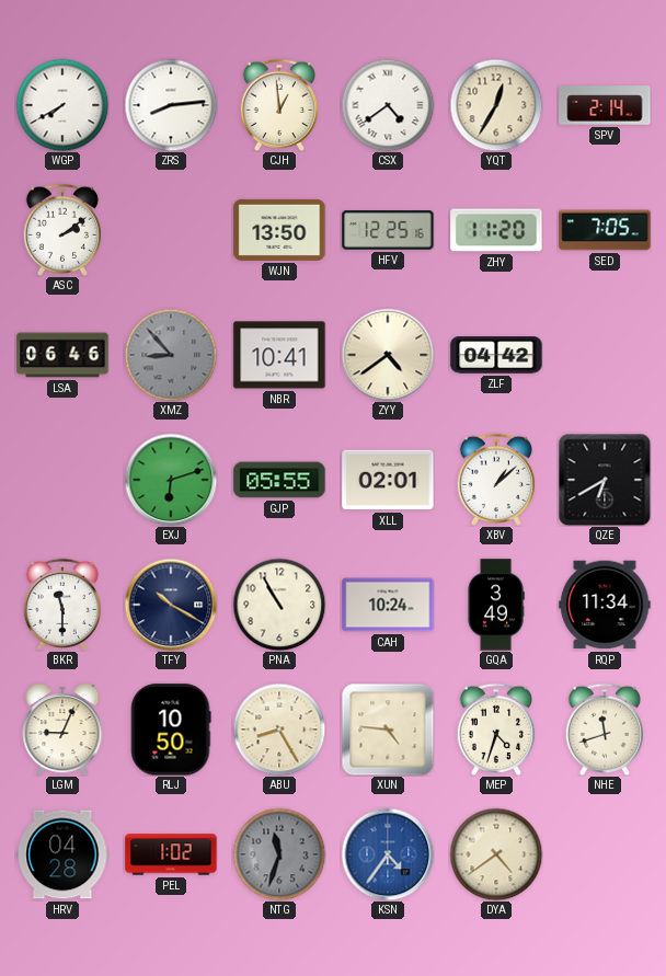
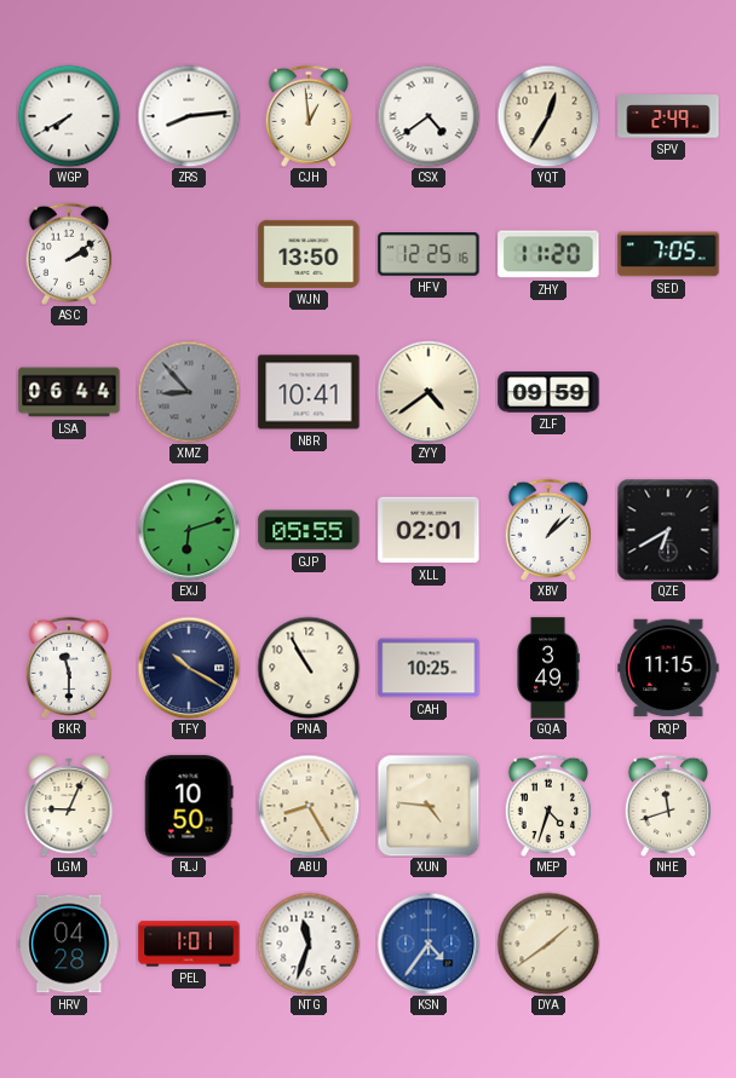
SPV: 2:14 -> 2:49
LSA: 06:46 -> 06:44
ZLF: 04:42 -> 09:59
CAH: 10:24 -> 10:25
RQP: 11:34 -> 11:15
PEL: 1:02 -> 1:01
NTG dial: grey -> white
DYA: 4:39 -> 1:39
